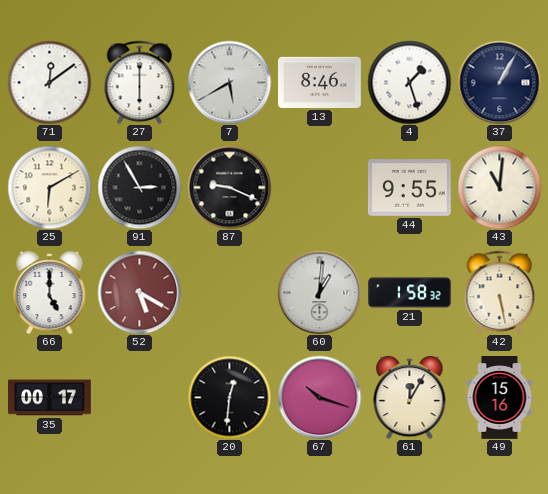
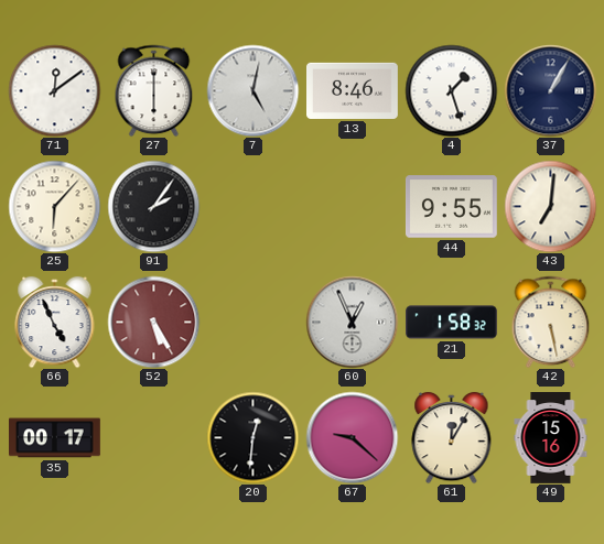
7: 5:40 -> 5:02
25: 6:10 -> 6:07
91: 2:55 -> 2:06
87: 9:19 -> none
43: 11:01 -> 7:01
66: 5:00 -> 4:56
52: 5:20 -> 5:25
60: 1:01 -> 12:56
67: 10:18 -> 9:22
